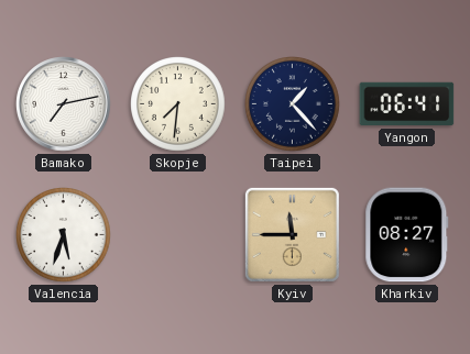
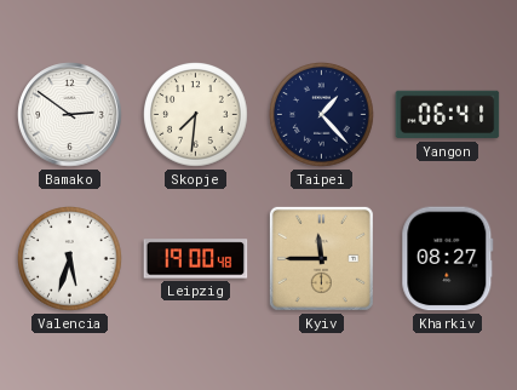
Bamako: 7:13 -> 2:51
Leipzig: none -> 19:00
